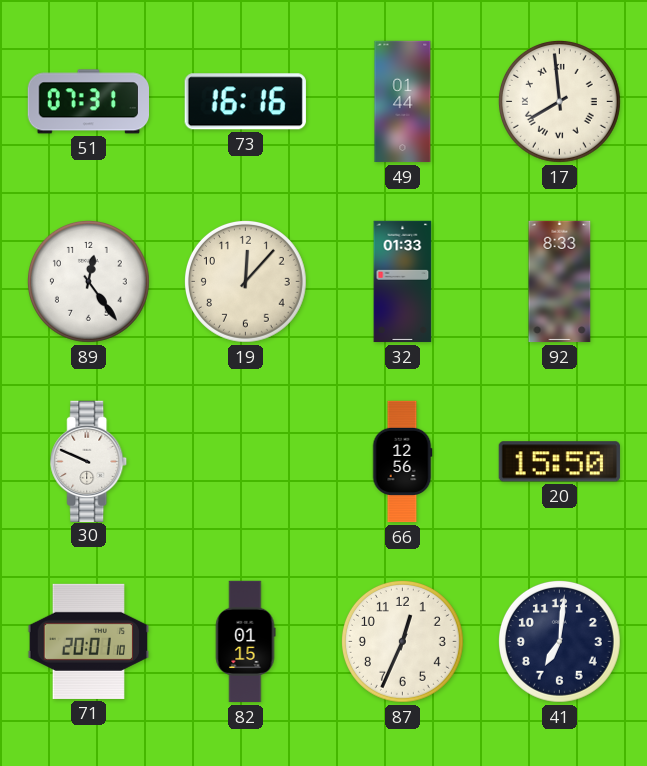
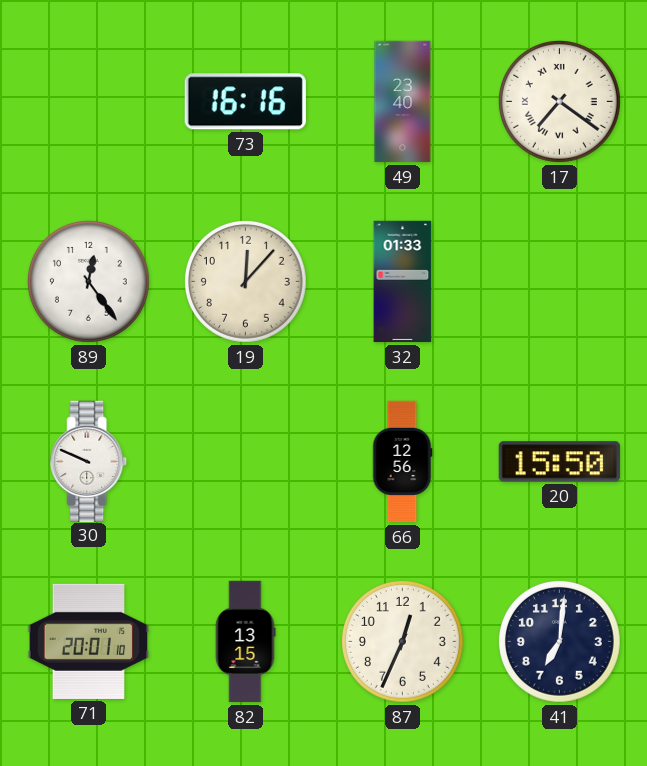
51: 07:31 -> none
49: 01:44 -> 23:40
17: 7:59 -> 7:21
92: 8:33 -> none
82: 01:15 -> 13:15
